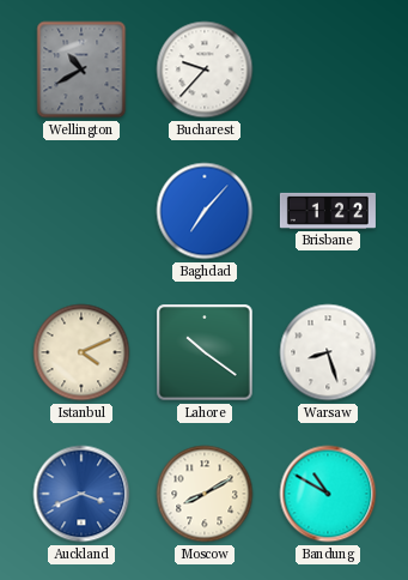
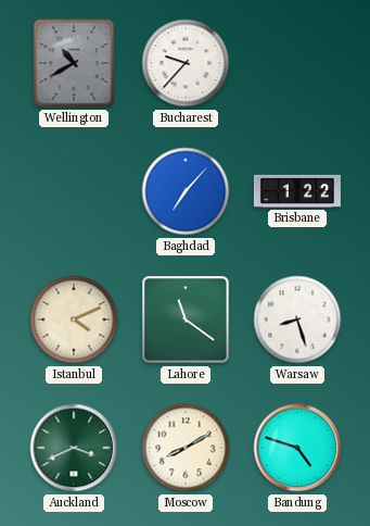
Lahore: 10:21 -> 11:21
Auckland dial: blue -> green
Bandung: 10:50 -> 4:48
